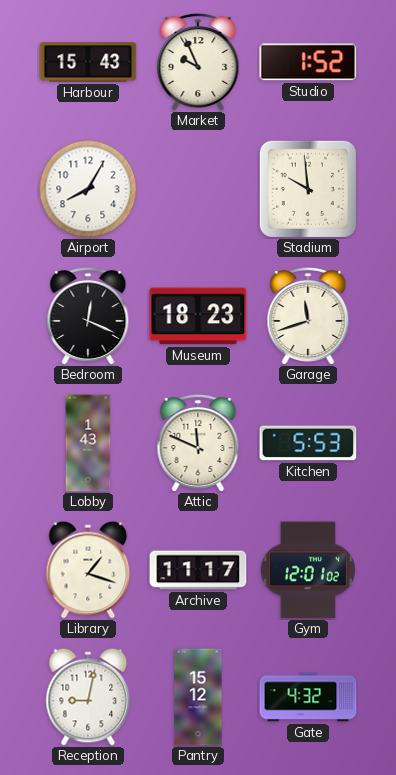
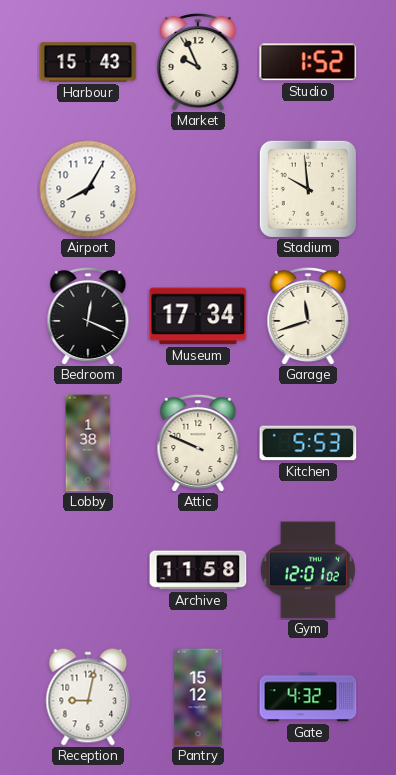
Museum: 18:23 -> 17:34
Lobby: 1:43 -> 1:38
Attic: 11:49 -> 9:49
Library: 1:18 -> none
Archive: 11:17 -> 11:58
